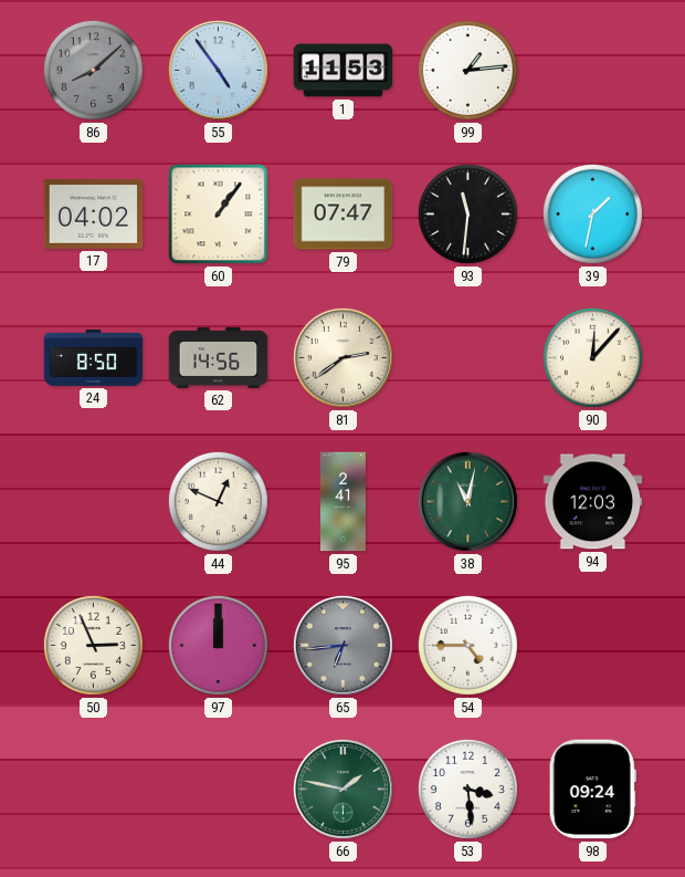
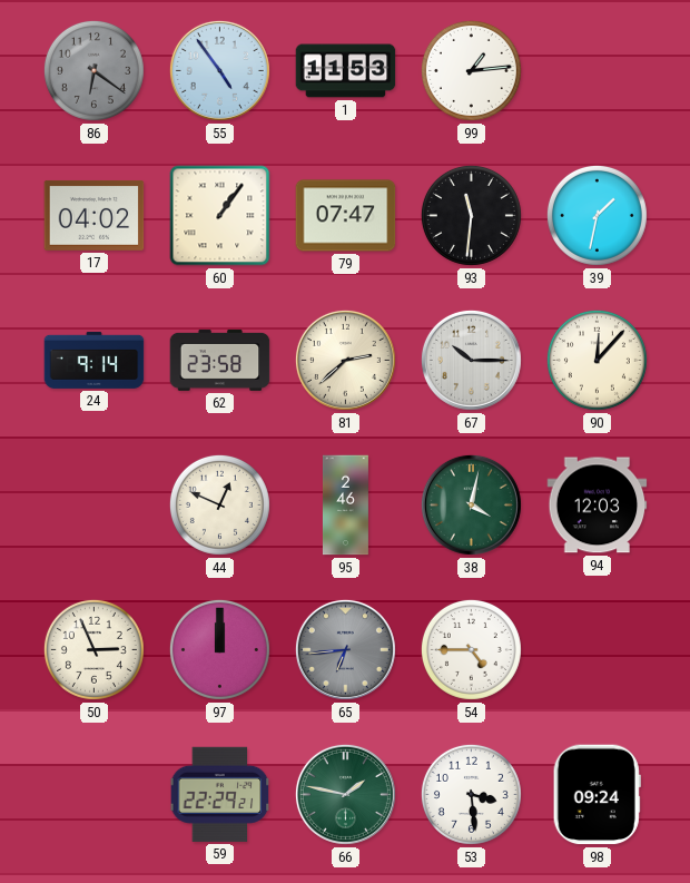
86: 8:08 -> 6:21
24: 8:50 -> 9:14
62: 14:56 -> 23:58
81: 2:39 -> 2:38
67: none -> 10:15
95: 2:41 -> 2:46
38: 11:02 -> 4:02
59: none -> 22:29
